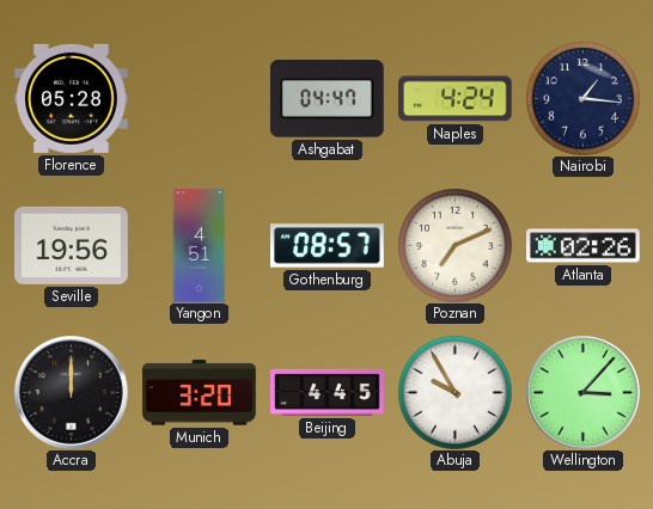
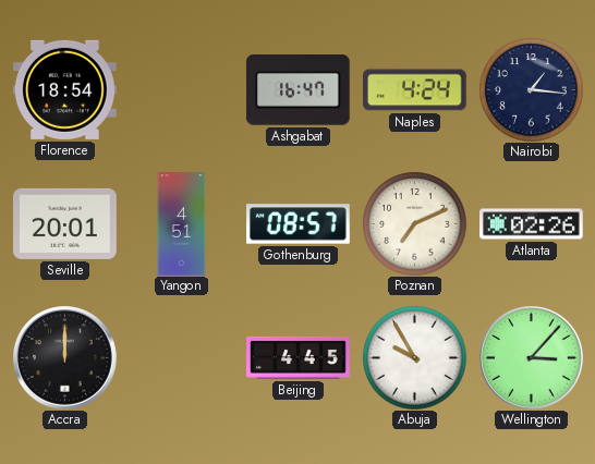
Florence: 05:28 -> 18:54
Ashgabat: 04:47 -> 16:47
Seville: 19:56 -> 20:01
Munich: 3:20 -> none
